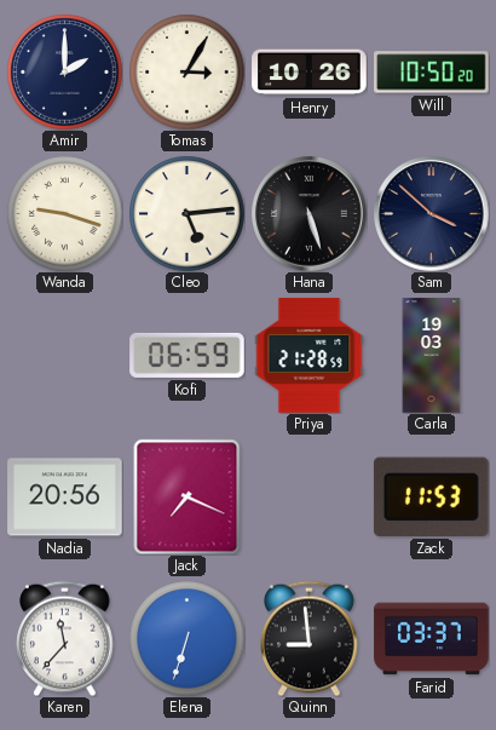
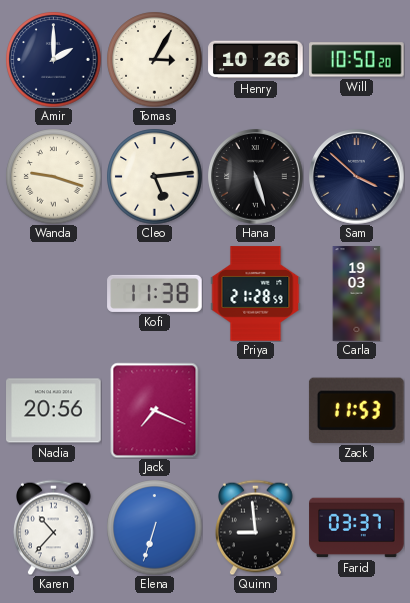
Kofi: 06:59 -> 11:38
Karen: 11:37 -> 10:37
